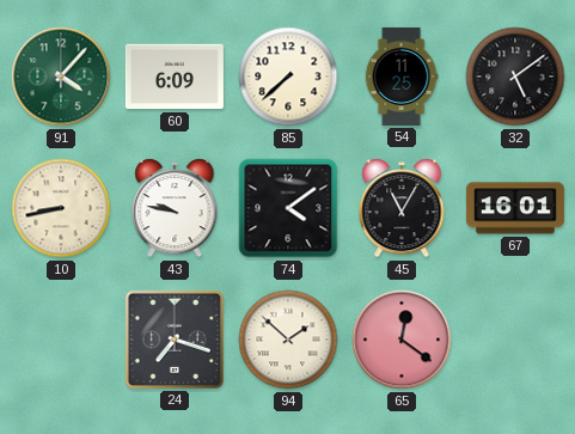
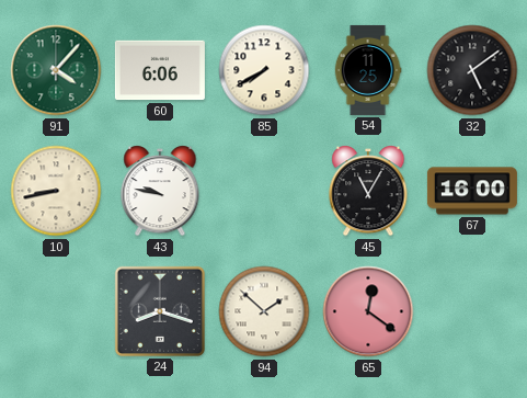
60: 6:09 -> 6:06
85: 7:38 -> 7:40
74: 4:09 -> none
67: 16:01 -> 16:00
24: 7:18 -> 8:18
